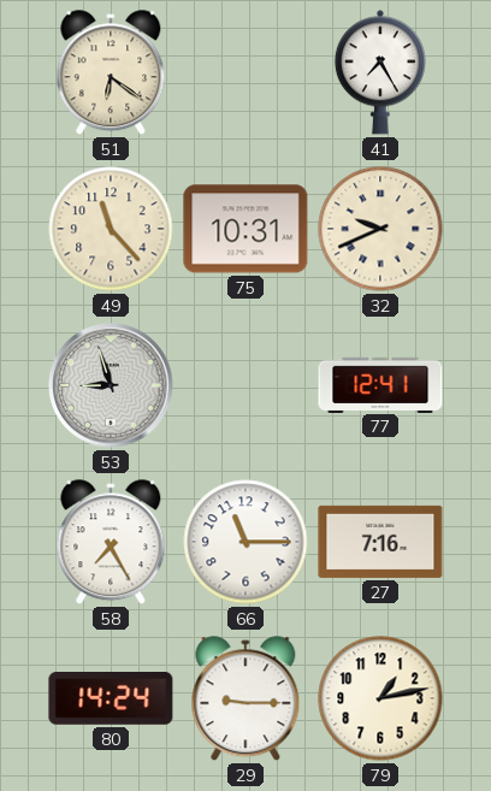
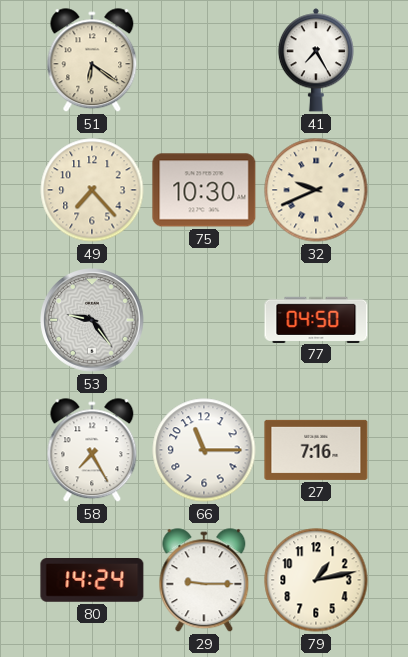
49: 11:23 -> 7:23
75: 10:31 -> 10:30
53: 8:57 -> 9:24
77: 12:41 -> 04:50
